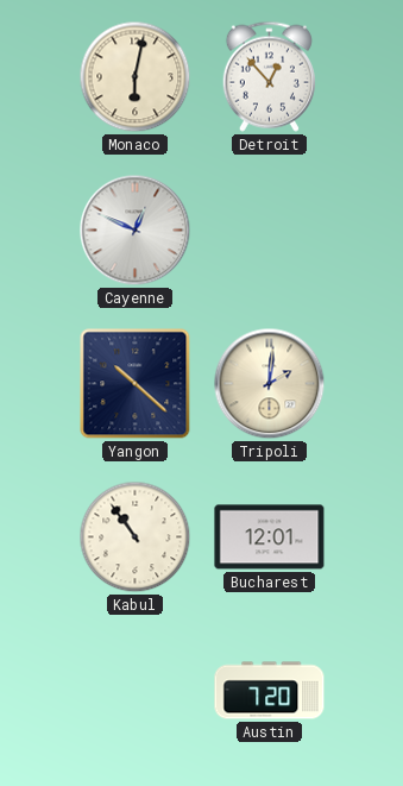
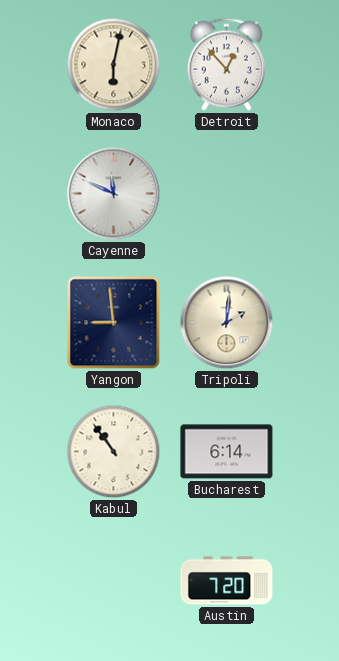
Cayenne: 12:49 -> 11:49
Yangon: 10:22 -> 8:59
Bucharest: 12:01 -> 6:14
